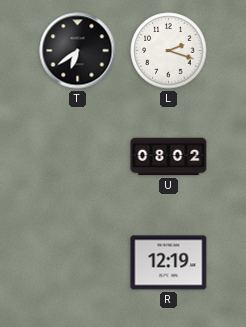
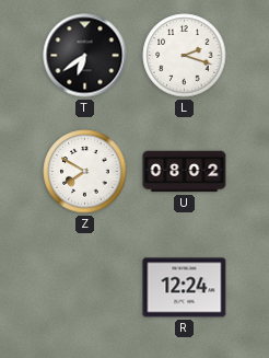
Z: none -> 7:50
R: 12:19 -> 12:24
